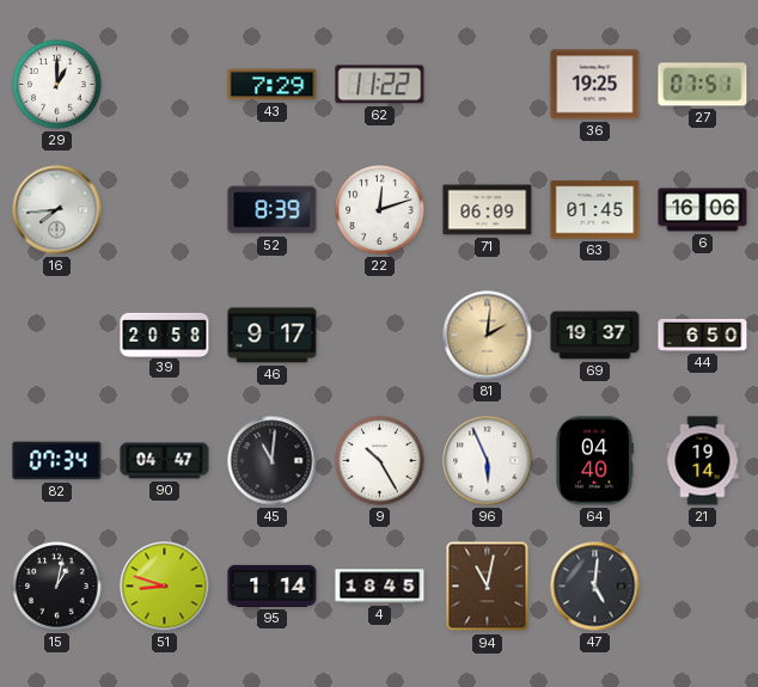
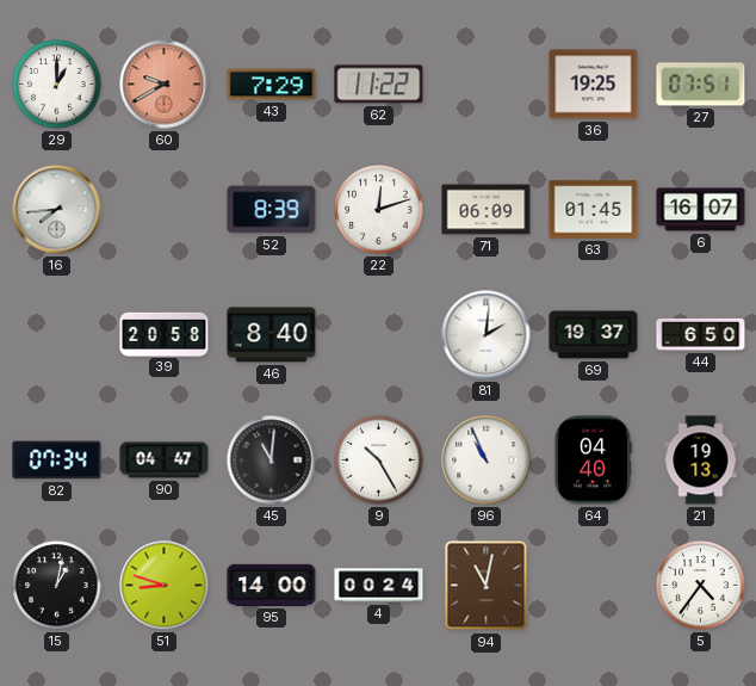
60: none -> 9:40
6: 16:06 -> 16:07
46: 9:17 -> 8:40
81 dial: champagne -> white
96: 5:56 -> 10:56
21: 19:14 -> 19:13
95: 1:14 -> 14:00
4: 18:45 -> 00:24
47: 5:01 -> none
5: none -> 4:36
